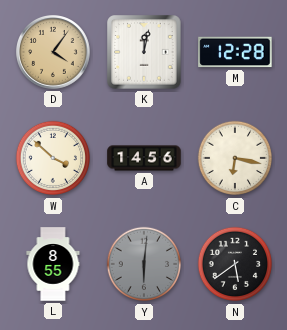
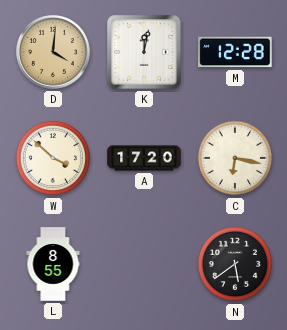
D: 4:06 -> 4:01
A: 14:56 -> 17:20
Y: 6:01 -> none
